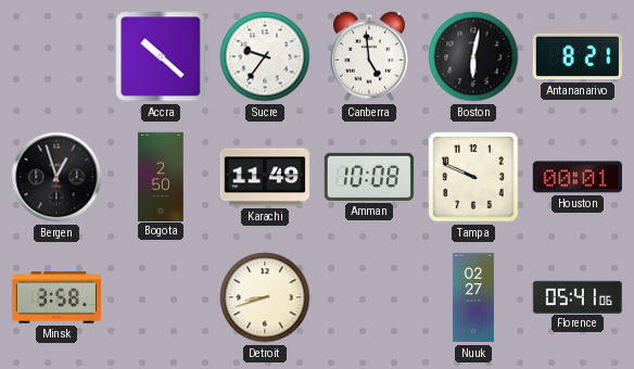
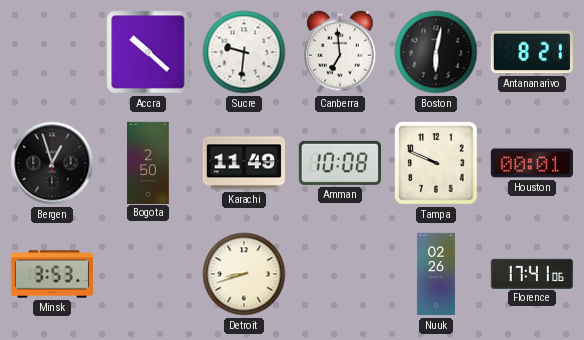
Sucre: 9:36 -> 9:31
Canberra: 4:59 -> 6:59
Minsk: 3:58 -> 3:53
Nuuk: 02:27 -> 02:26
Florence: 05:41 -> 17:41
